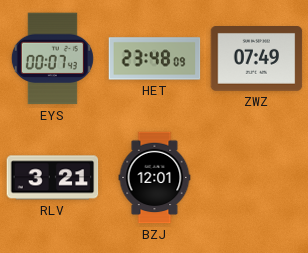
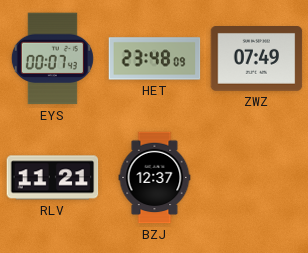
RLV: 3:21 -> 11:21
BZJ: 12:01 -> 12:37
